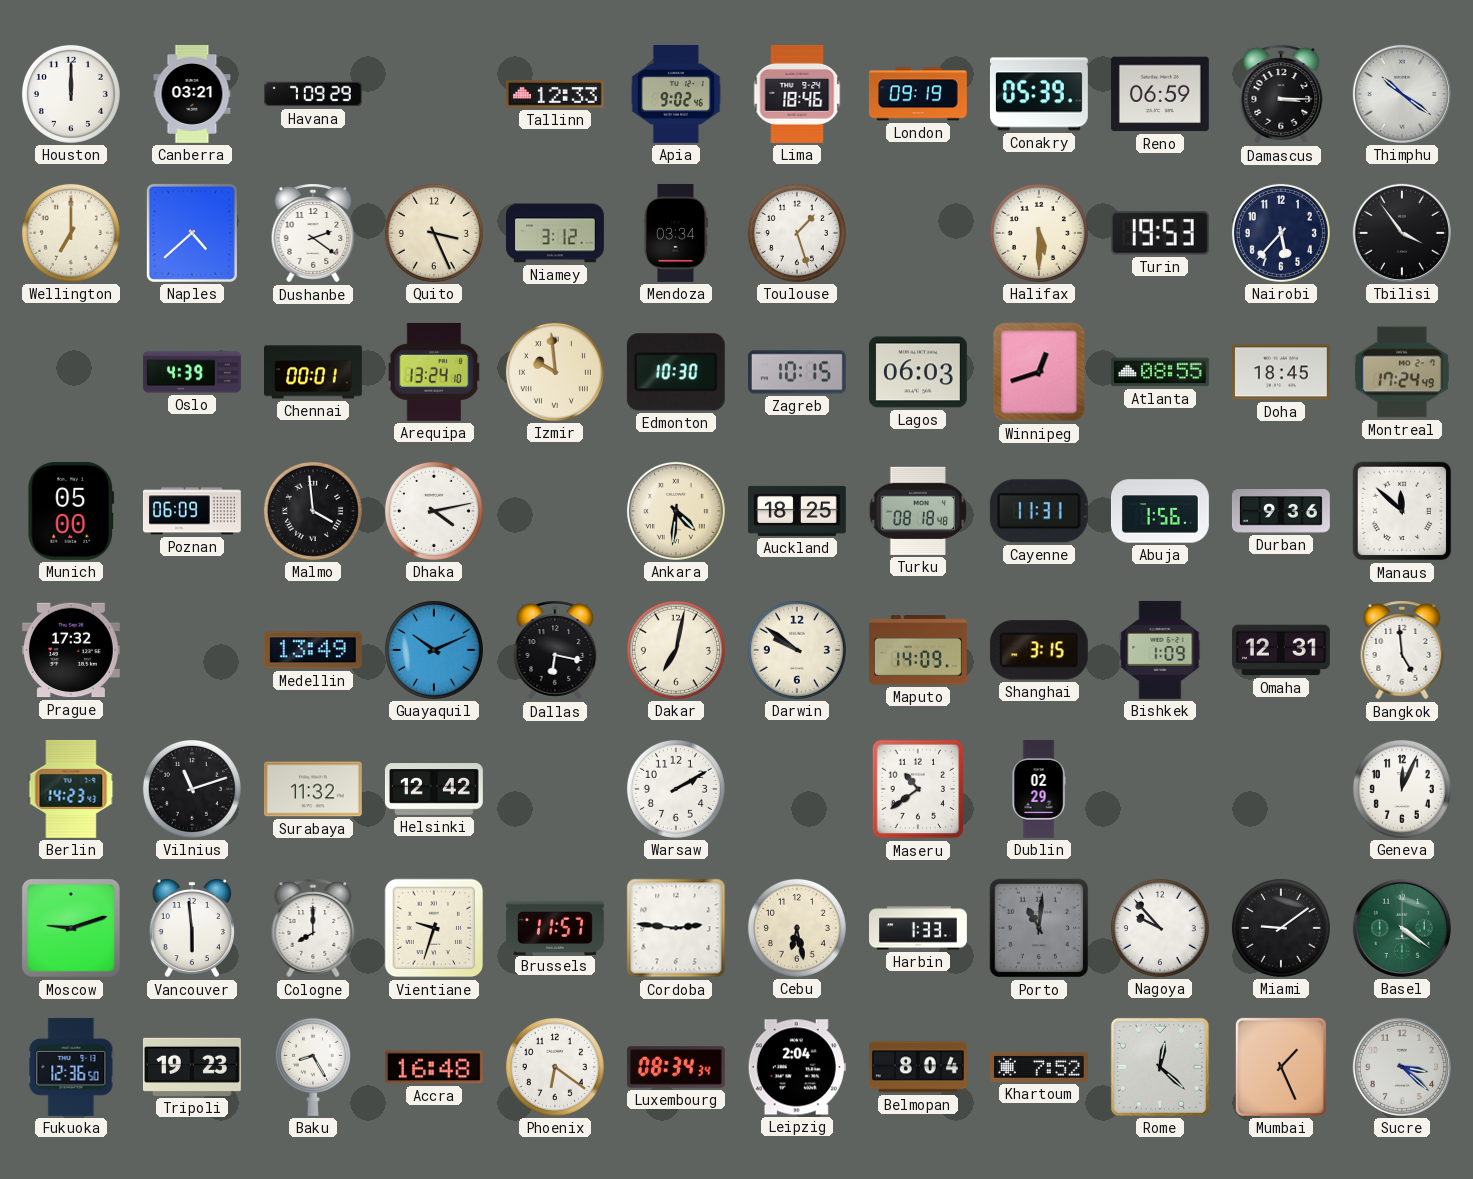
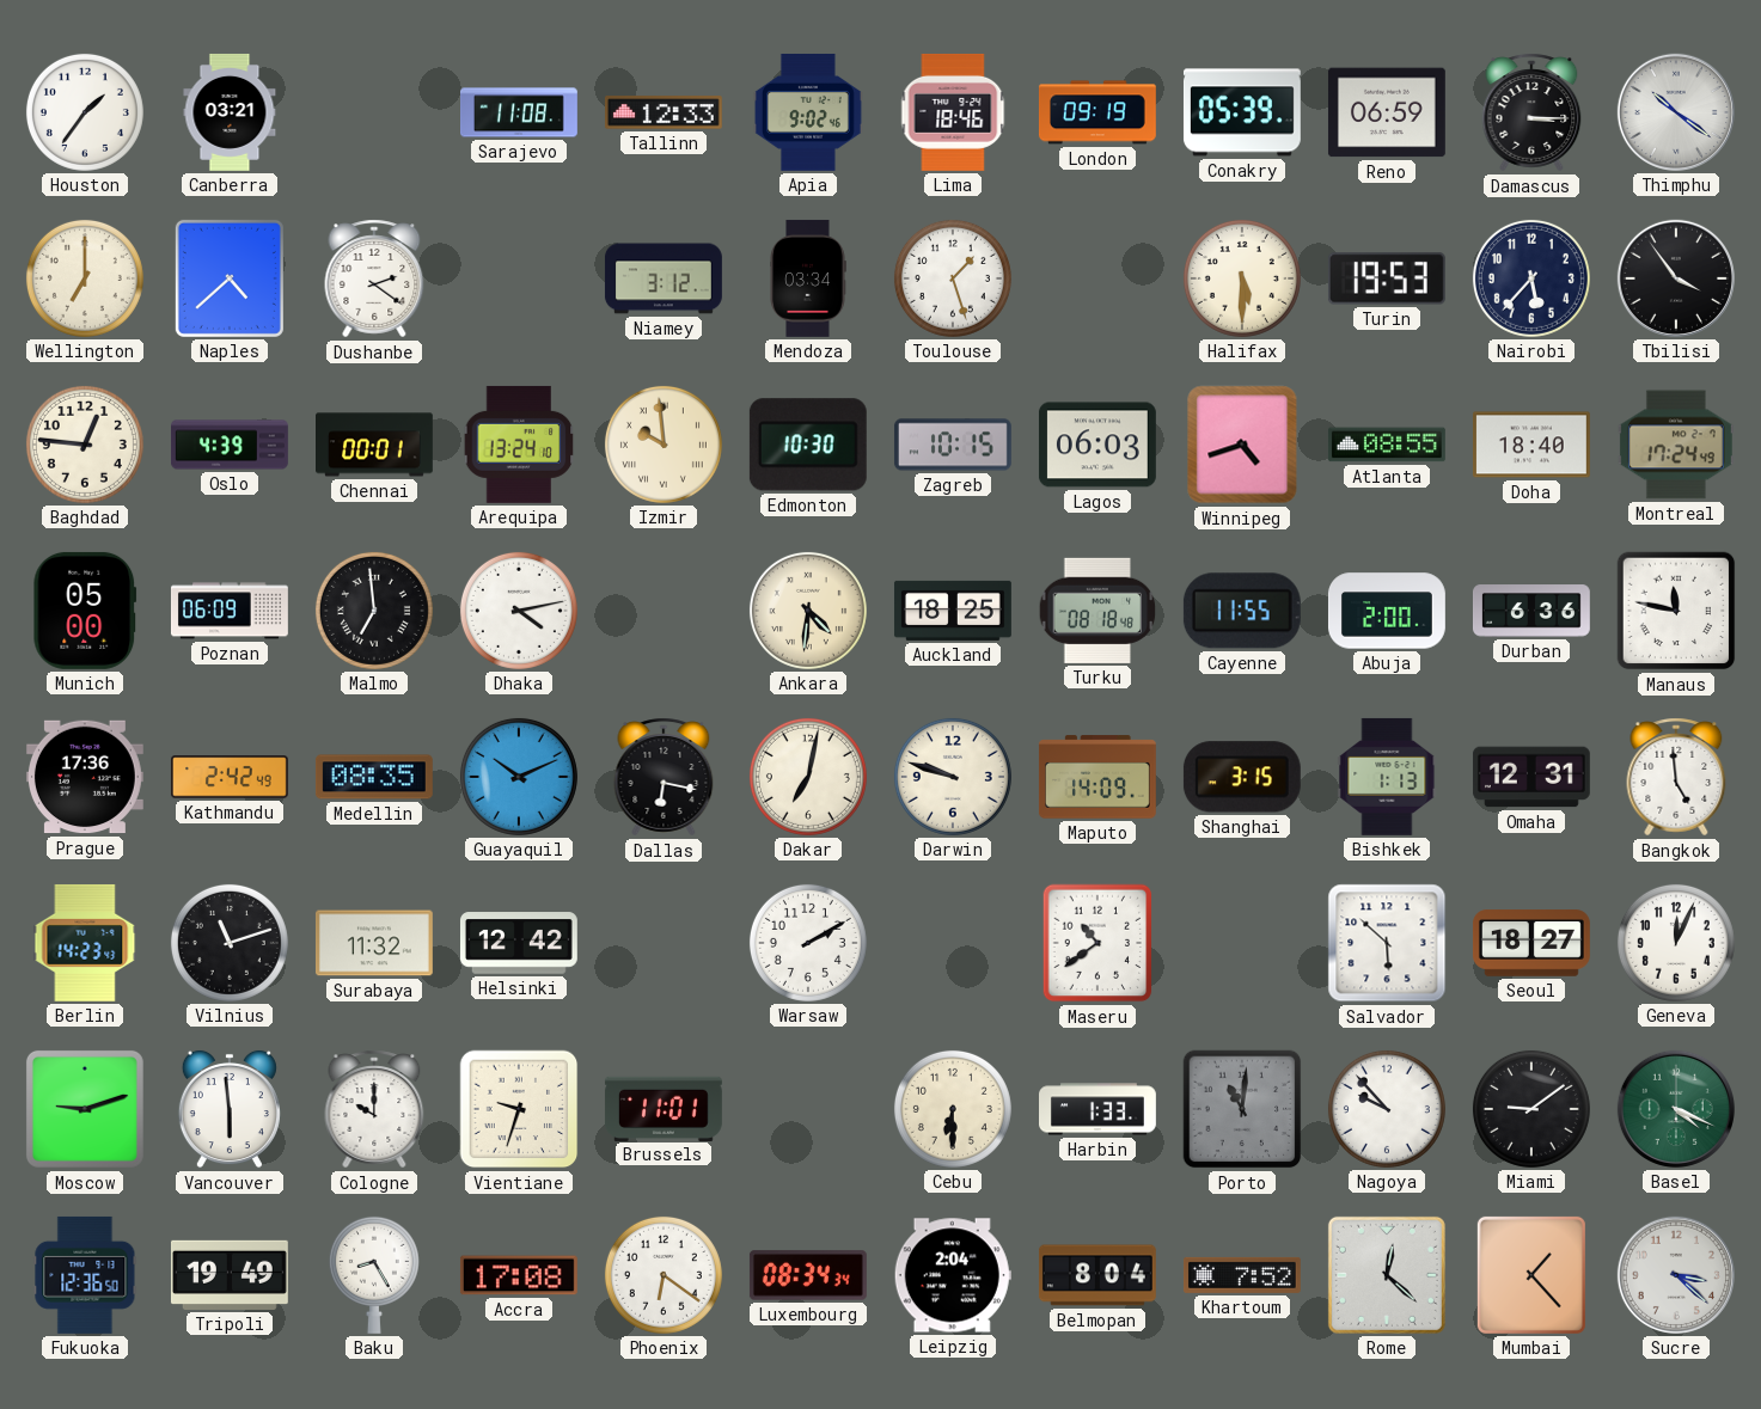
Houston: 12:00 -> 1:36
Havana: 7:09 -> none
Sarajevo: none -> 11:08
Quito: 3:26 -> none
Baghdad: none -> 12:46
Winnipeg: 12:42 -> 4:42
Doha: 18:45 -> 18:40
Malmo: 3:59 -> 6:59
Cayenne: 11:31 -> 11:55
Abuja: 1:56 -> 2:00
Durban: 9:36 -> 6:36
Manaus: 11:52 -> 11:47
Prague: 17:32 -> 17:36
Kathmandu: none -> 2:42
Medellin: 13:49 -> 08:35
Darwin: 9:51 -> 9:48
Bishkek: 1:09 -> 1:13
Dublin: 02:29 -> none
Salvador: none -> 5:52
Seoul: none -> 18:27
Cologne: 8:00 -> 10:00
Brussels: 11:57 -> 11:01
Cordoba: 2:46 -> none
Cebu: 6:28 -> 6:30
Basel: 4:21 -> 4:19
Tripoli: 19:23 -> 19:49
Accra: 16:48 -> 17:08
Mumbai: 1:26 -> 1:23
